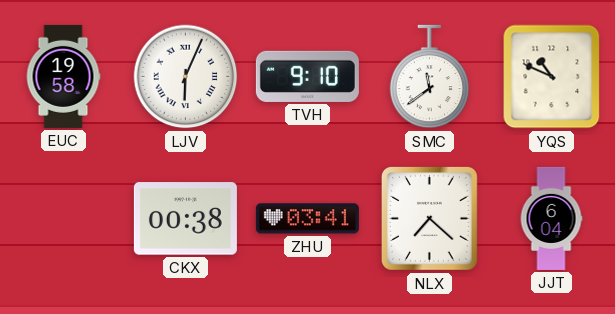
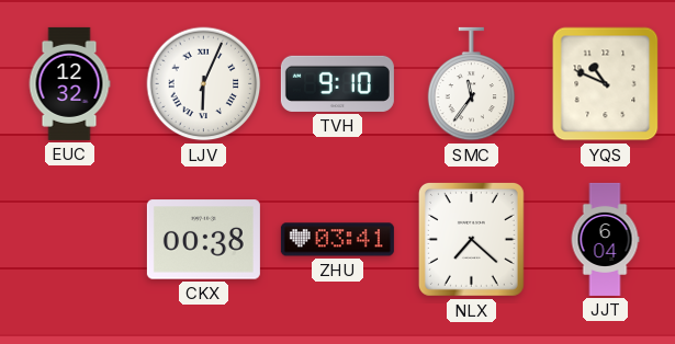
EUC: 19:58 -> 12:32
SMC: 11:39 -> 11:36
